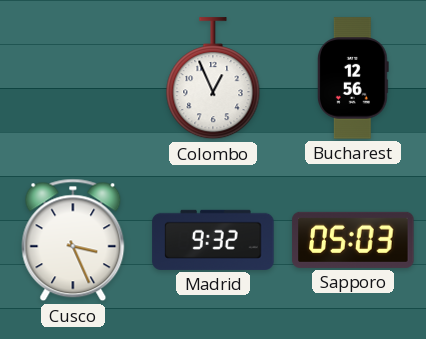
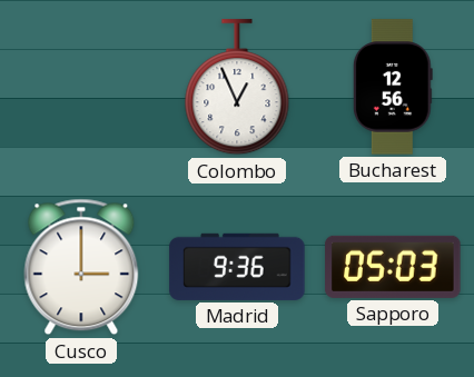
Cusco: 3:26 -> 3:00
Madrid: 9:32 -> 9:36
